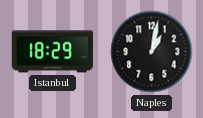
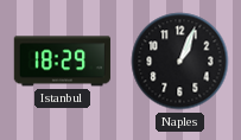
Naples: 1:02 -> 1:04
